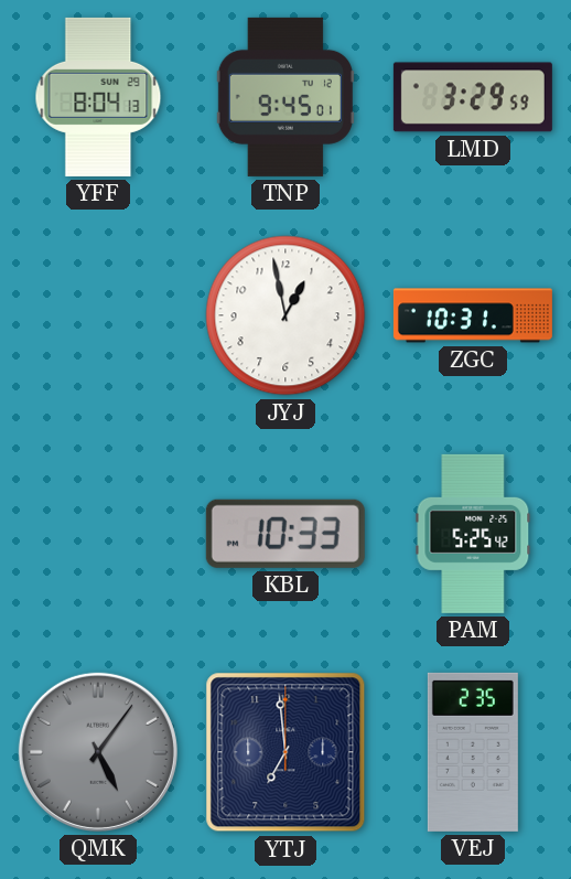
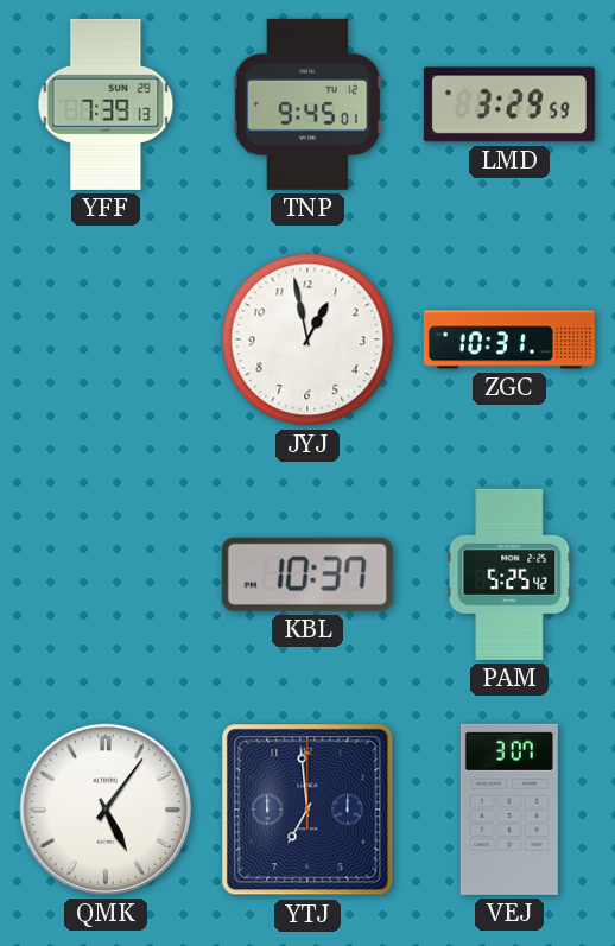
YFF: 8:04 -> 7:39
KBL: 10:33 -> 10:37
QMK dial: grey -> white
VEJ: 2:35 -> 3:07
